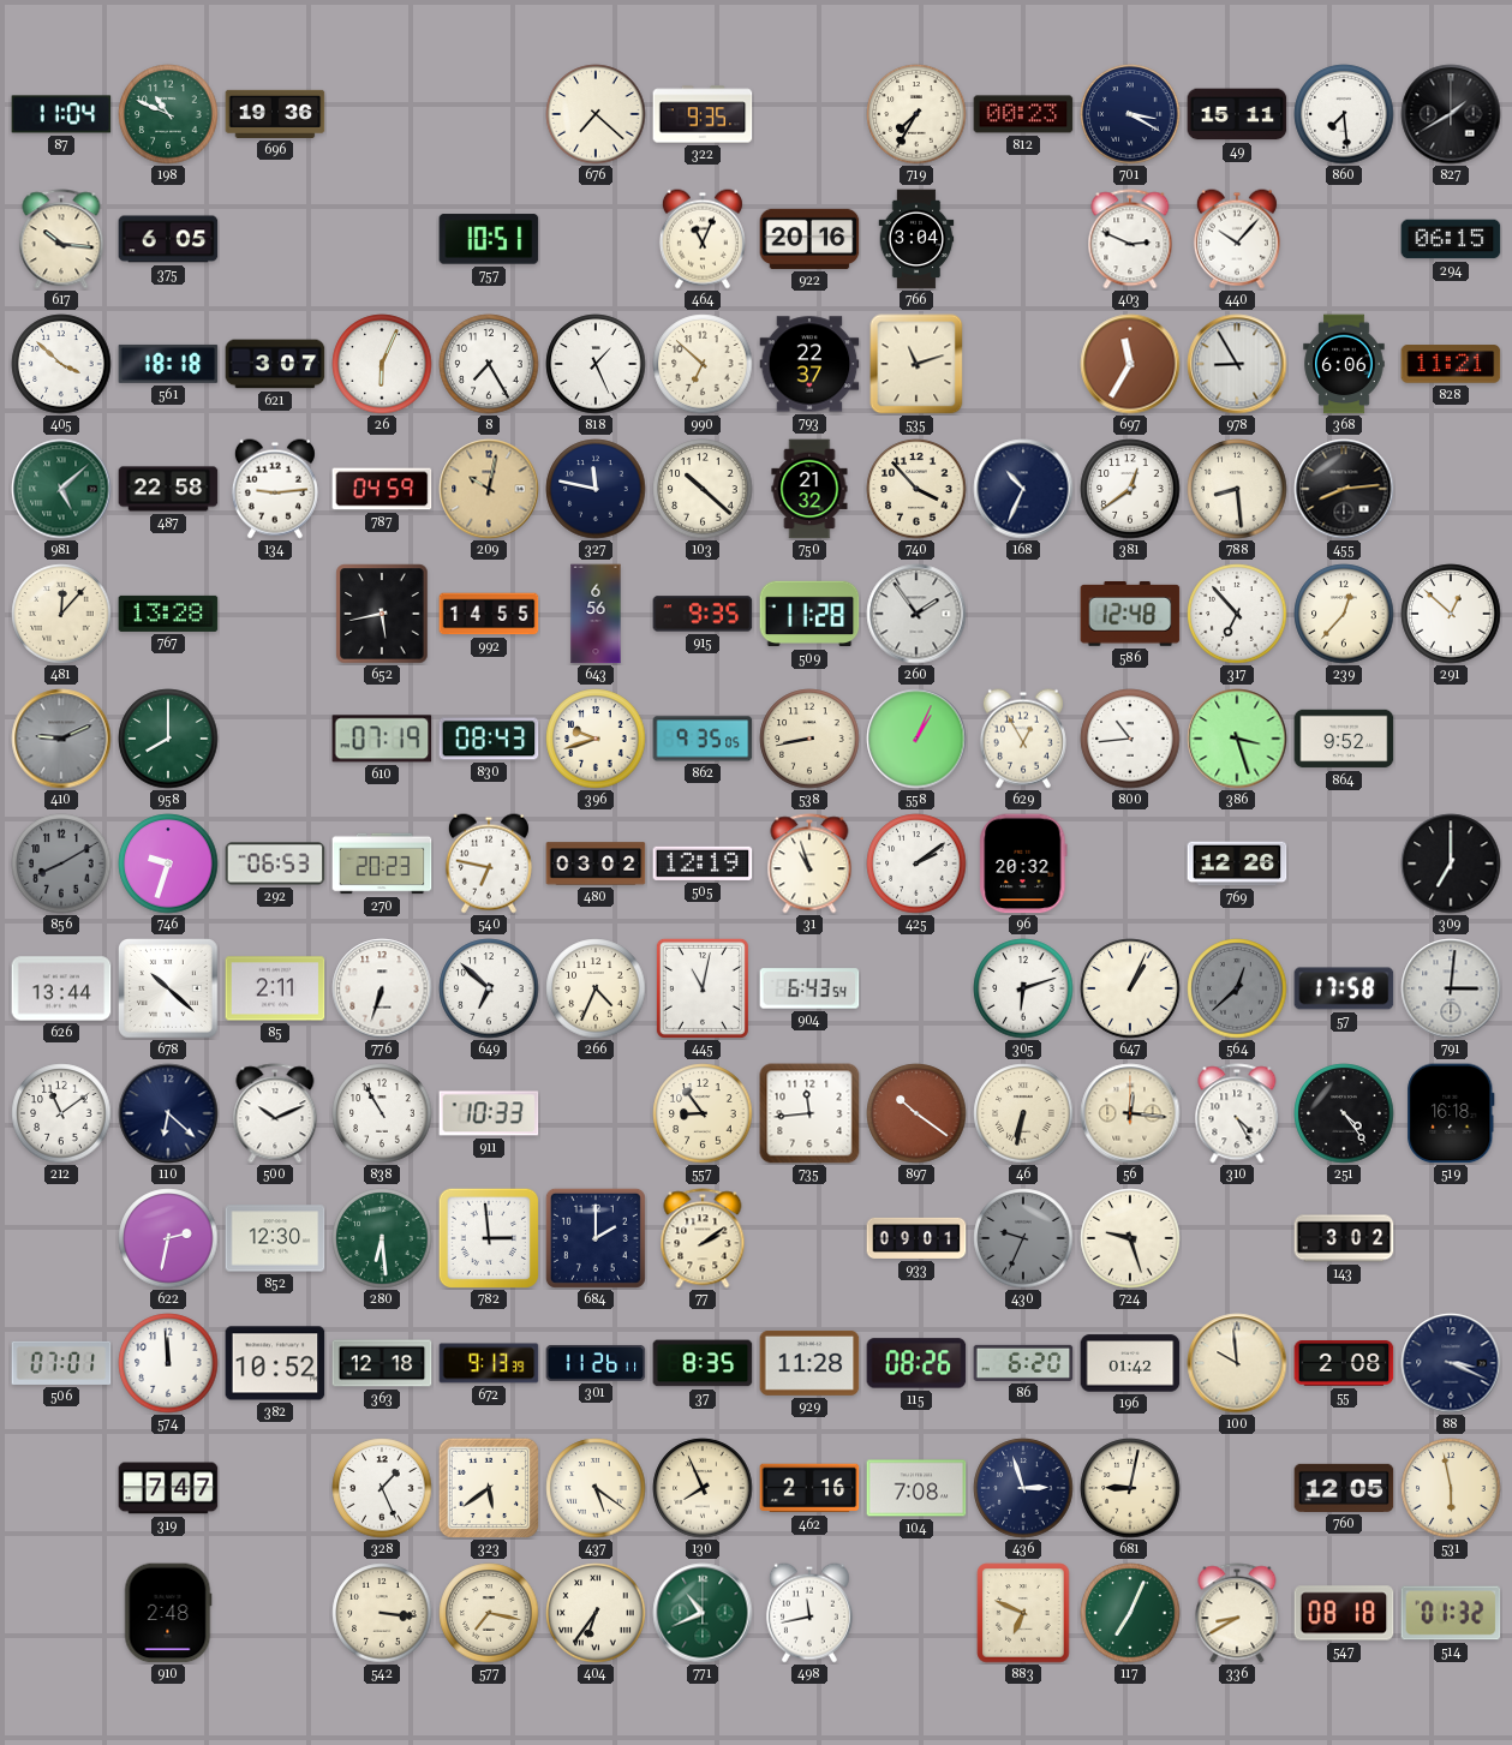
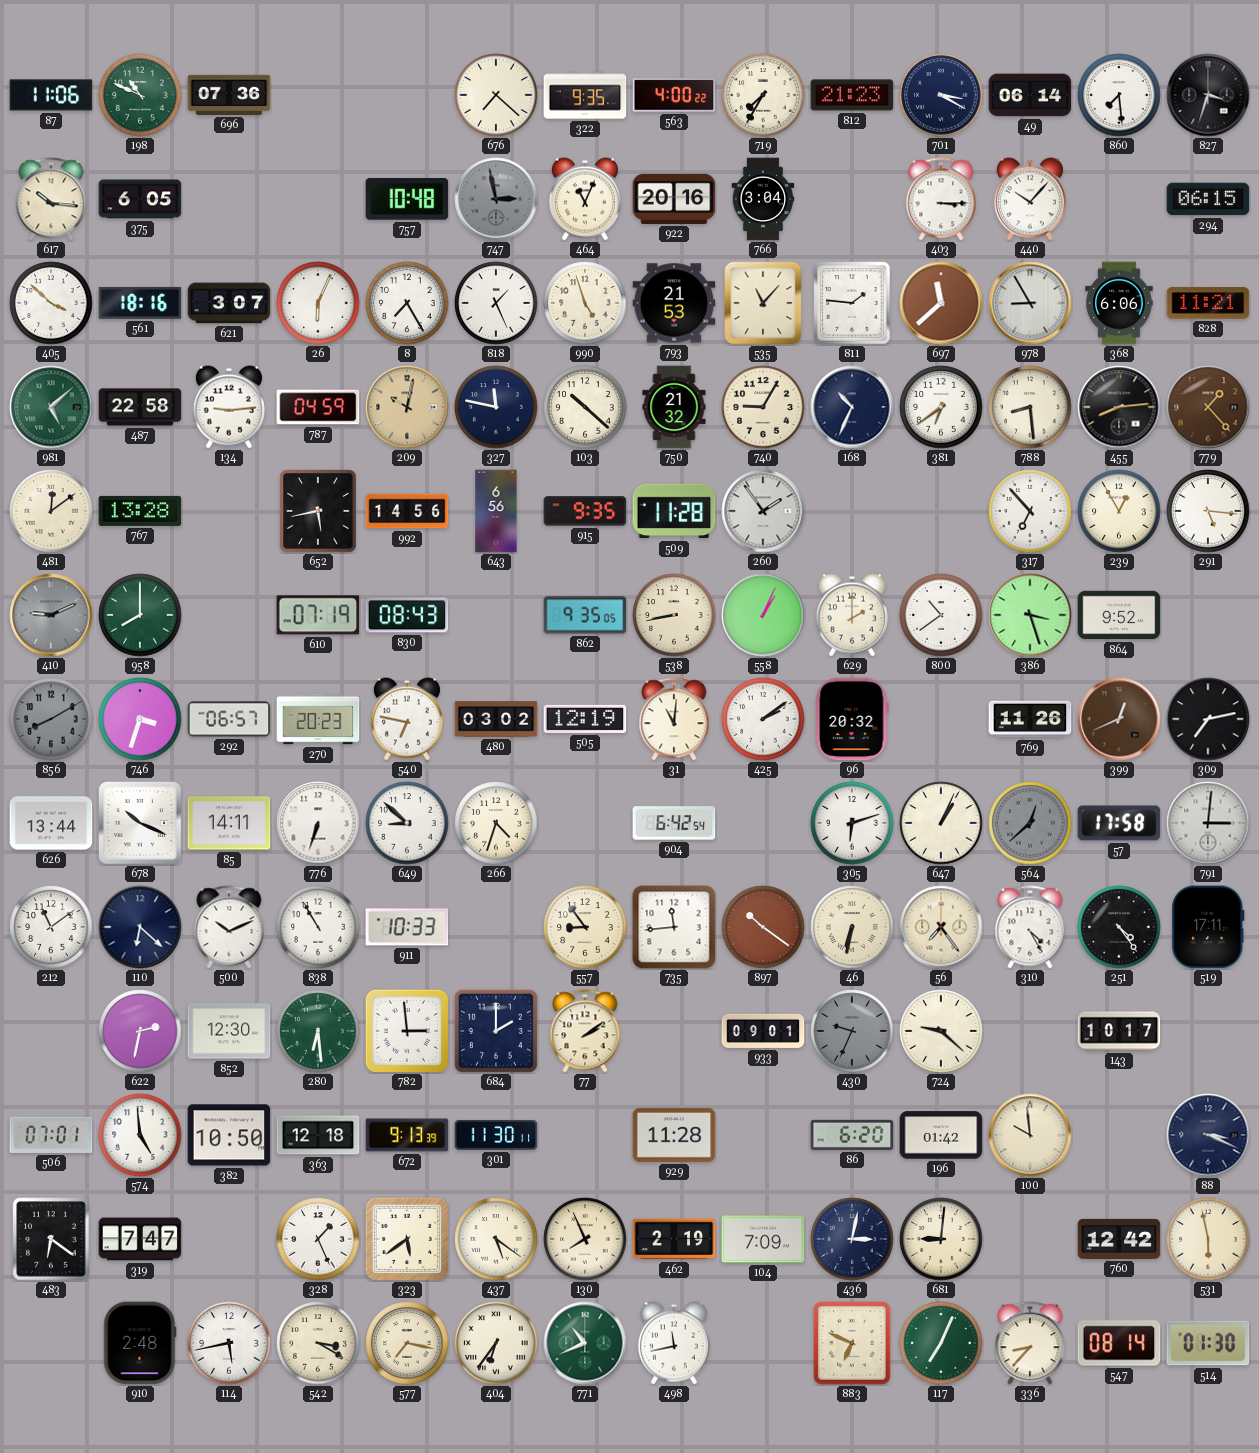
87: 11:04 -> 11:06
696: 19:36 -> 07:36
563: none -> 4:00
812: 00:23 -> 21:23
49: 15:11 -> 06:14
827: 1:40 -> 3:33
757: 10:51 -> 10:48
747: none -> 2:58
403: 2:49 -> 3:15
561: 18:18 -> 18:16
990: 6:52 -> 4:57
793: 22:37 -> 21:53
535: 11:12 -> 11:07
811: none -> 1:46
697: 11:35 -> 11:38
740: 3:53 -> 9:05
381: 12:39 -> 6:39
779: none -> 1:23
481: 12:07 -> 12:09
992: 14:55 -> 14:56
586: 12:48 -> none
239: 12:37 -> 12:55
291: 12:52 -> 5:16
396: 9:42 -> none
629: 12:55 -> 2:00
800: 10:44 -> 10:39
746: 9:33 -> 3:33
292: 06:53 -> 06:57
31: 10:57 -> 11:01
769: 12:26 -> 11:26
399: none -> 12:41
309: 7:00 -> 7:13
678: 10:22 -> 10:19
85: 2:11 -> 14:11
649: 6:52 -> 8:52
266: 4:34 -> 4:33
445: 11:02 -> none
904: 6:43 -> 6:42
56: 12:16 -> 7:24
519: 16:18 -> 17:11
724: 9:27 -> 9:22
143: 3:02 -> 10:17
574: 11:59 -> 4:59
382: 10:52 -> 10:50
301: 11:26 -> 11:30
37: 8:35 -> none
115: 08:26 -> none
55: 2:08 -> none
483: none -> 6:21
462: 2:16 -> 2:19
104: 7:08 -> 7:09
436: 2:57 -> 3:02
681: 9:02 -> 9:01
760: 12:05 -> 12:42
114: none -> 5:43
542: 3:16 -> 3:20
336: 8:40 -> 8:37
547: 08:18 -> 08:14
514: 01:32 -> 01:30
